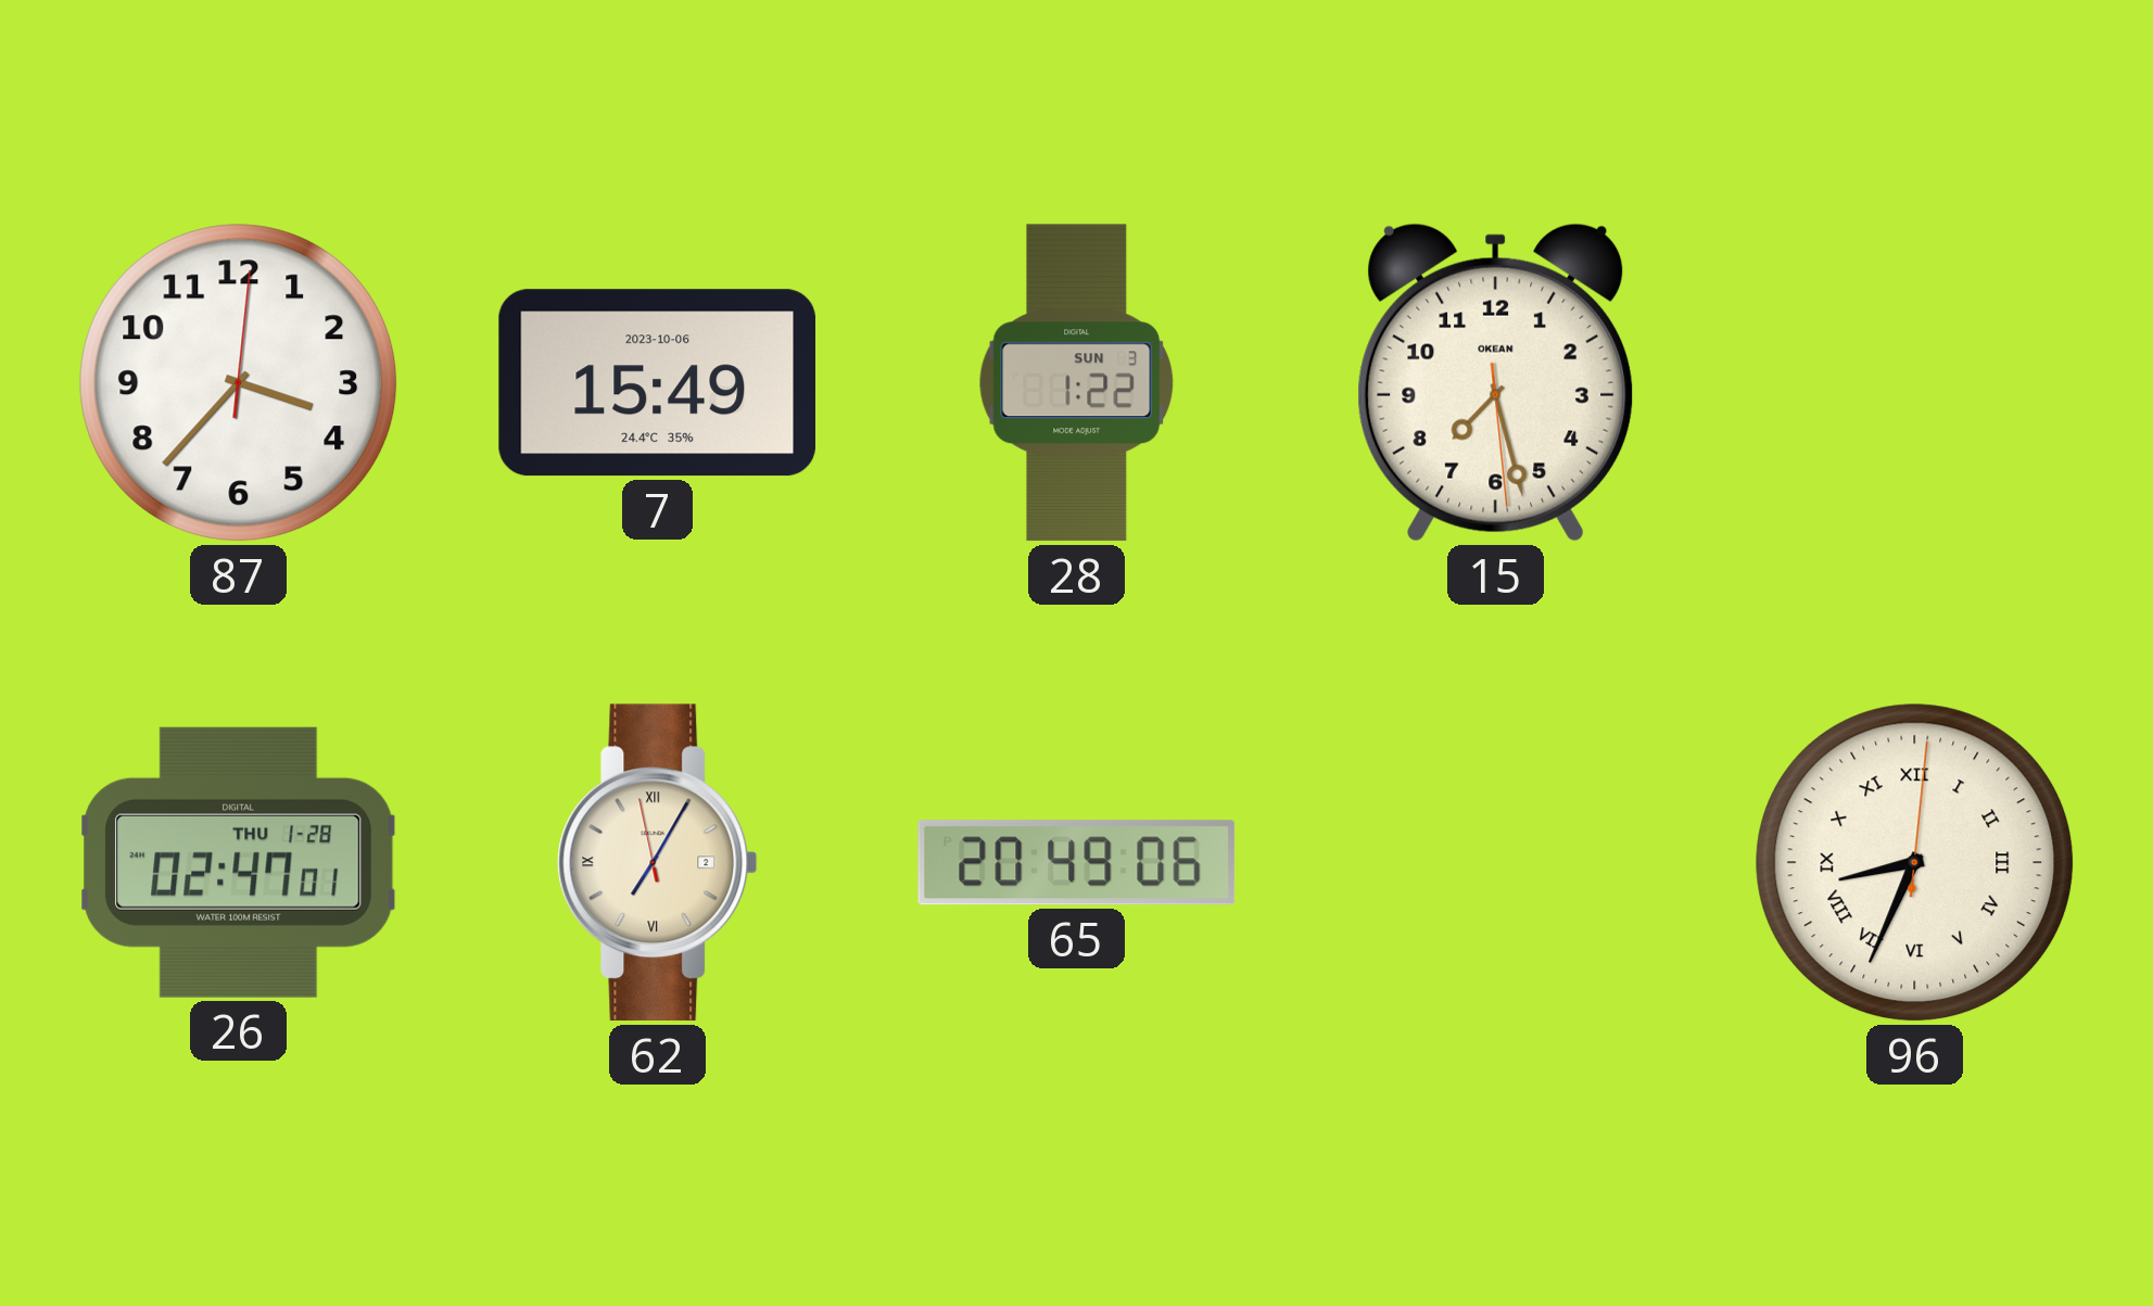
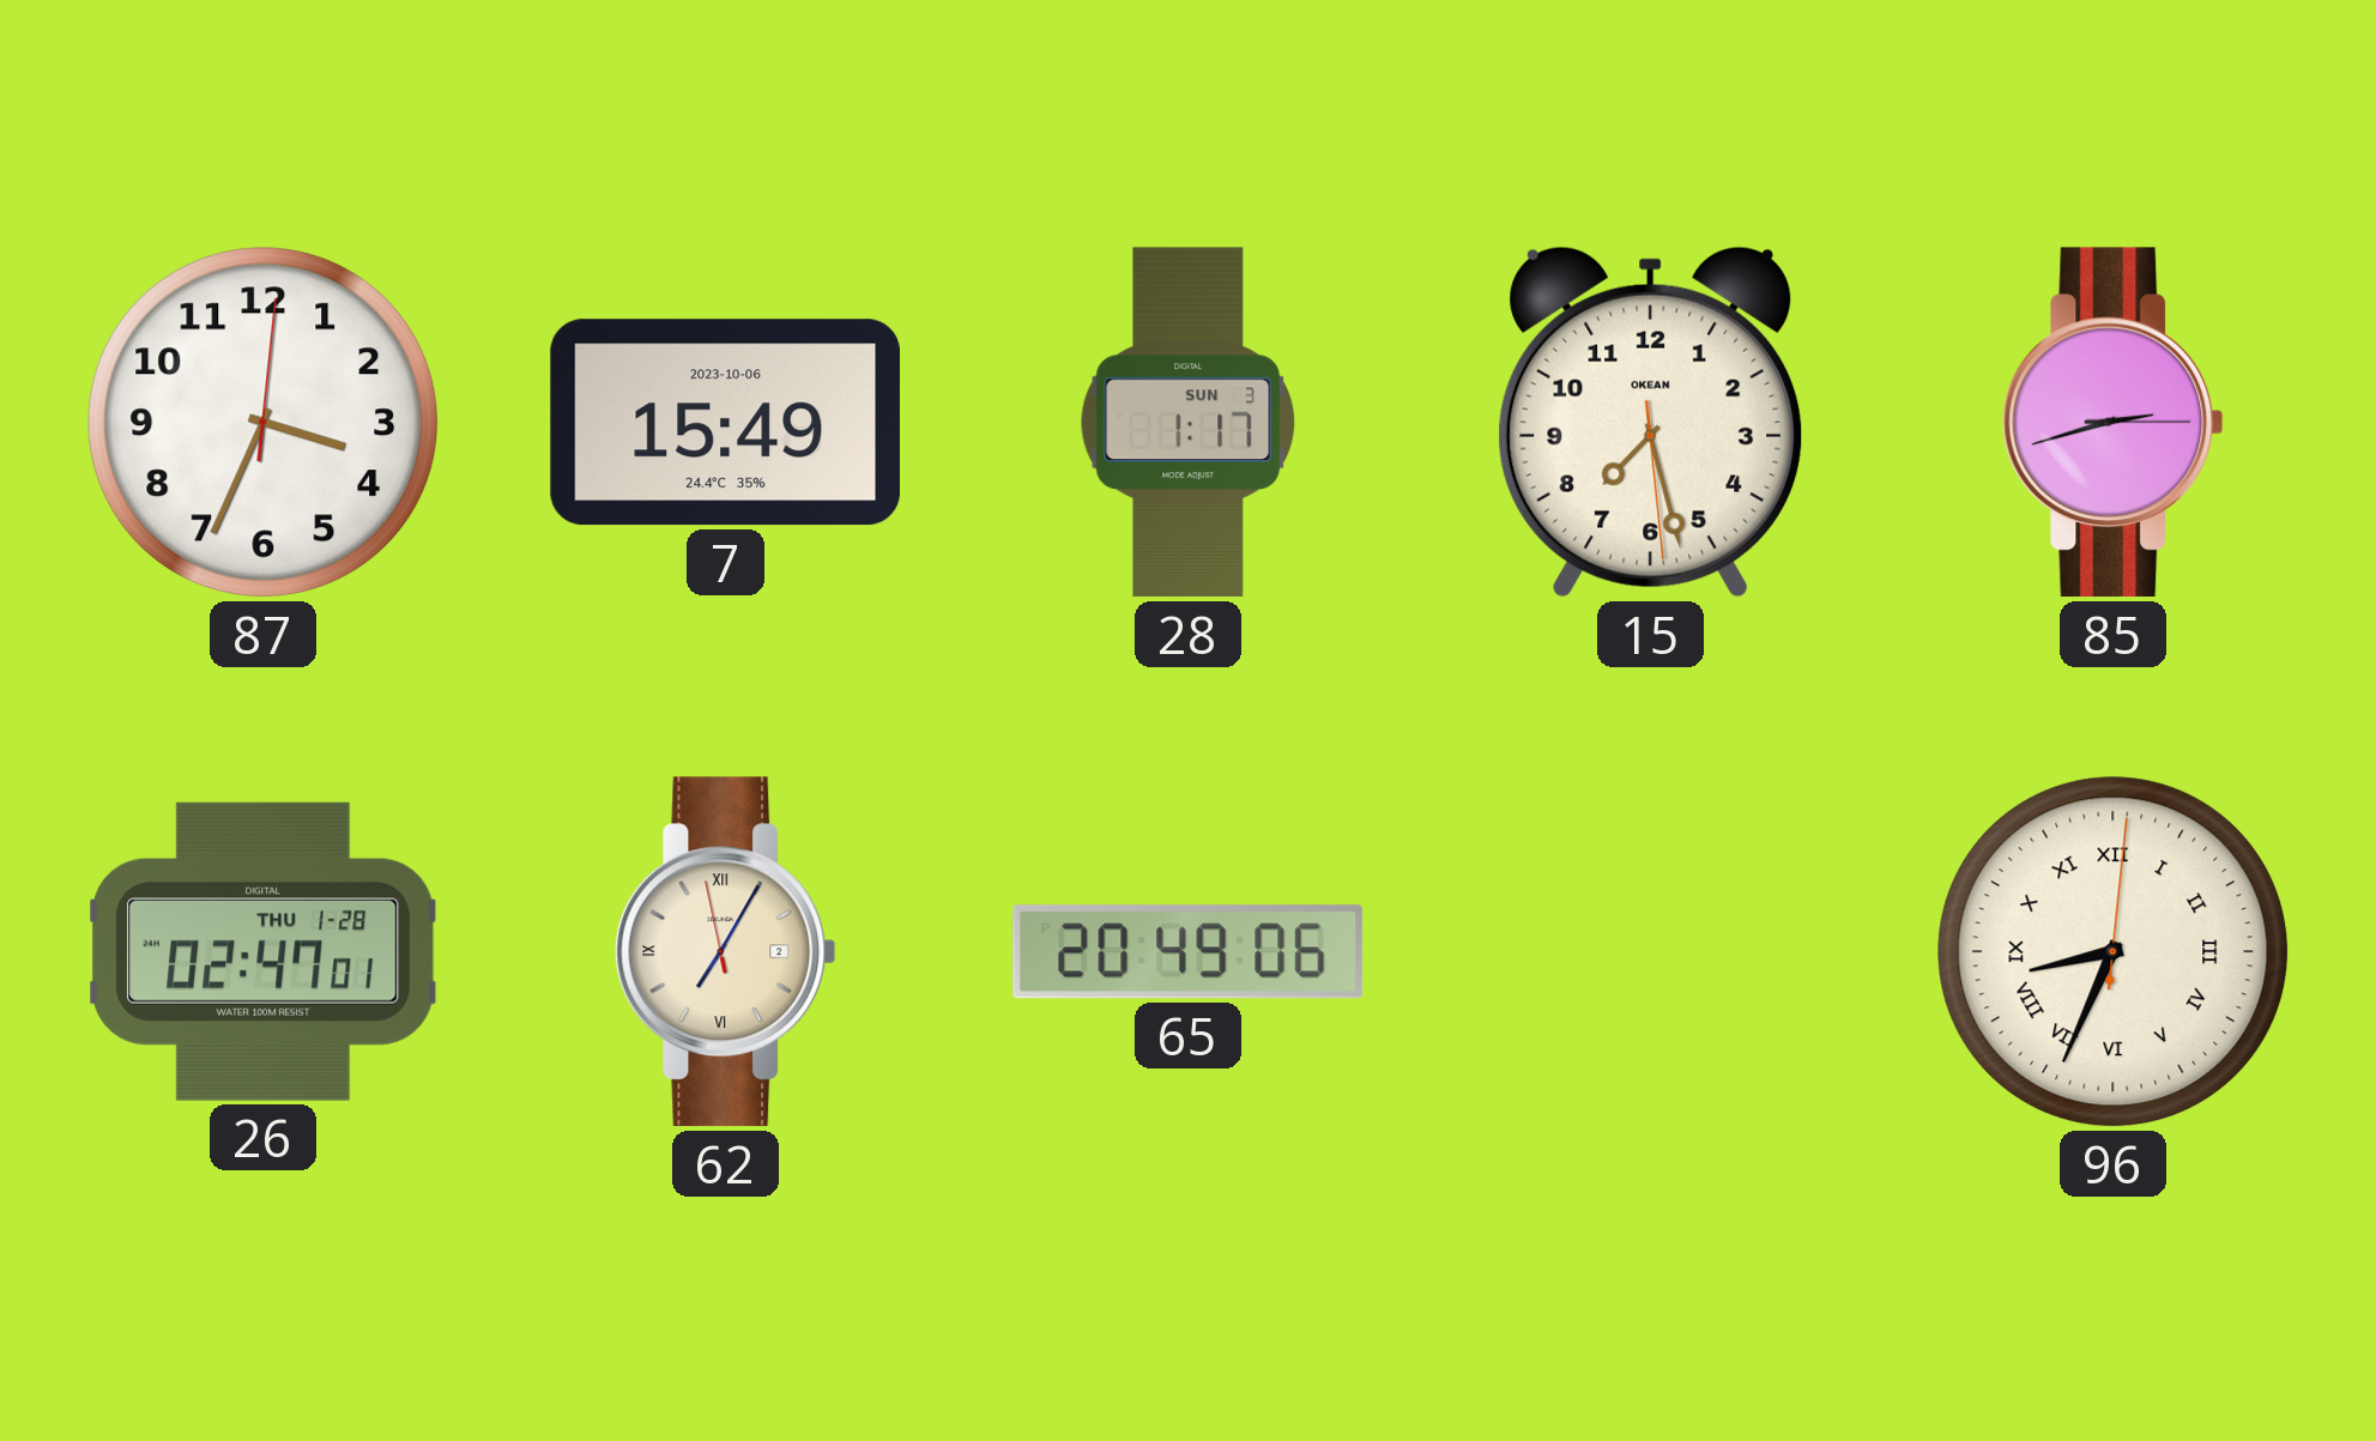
87: 3:37 -> 3:34
28: 1:22 -> 1:17
85: none -> 2:42
